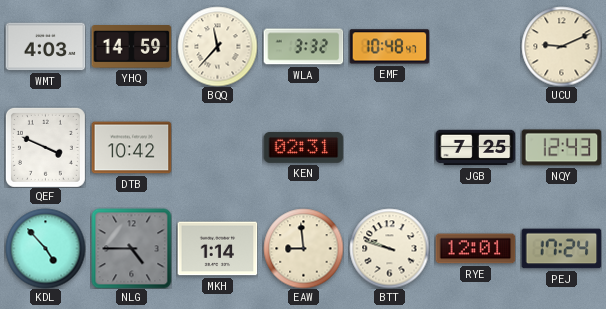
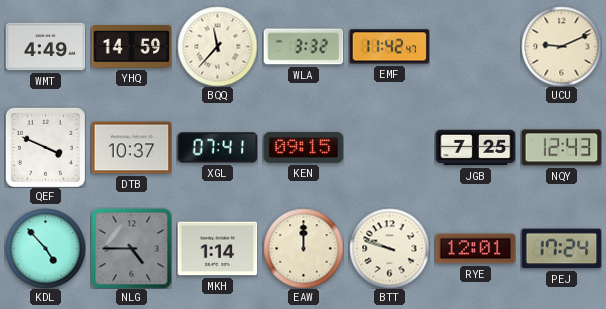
WMT: 4:03 -> 4:49
EMF: 10:48 -> 11:42
DTB: 10:42 -> 10:37
XGL: none -> 07:41
KEN: 02:31 -> 09:15
EAW: 8:59 -> 12:00
